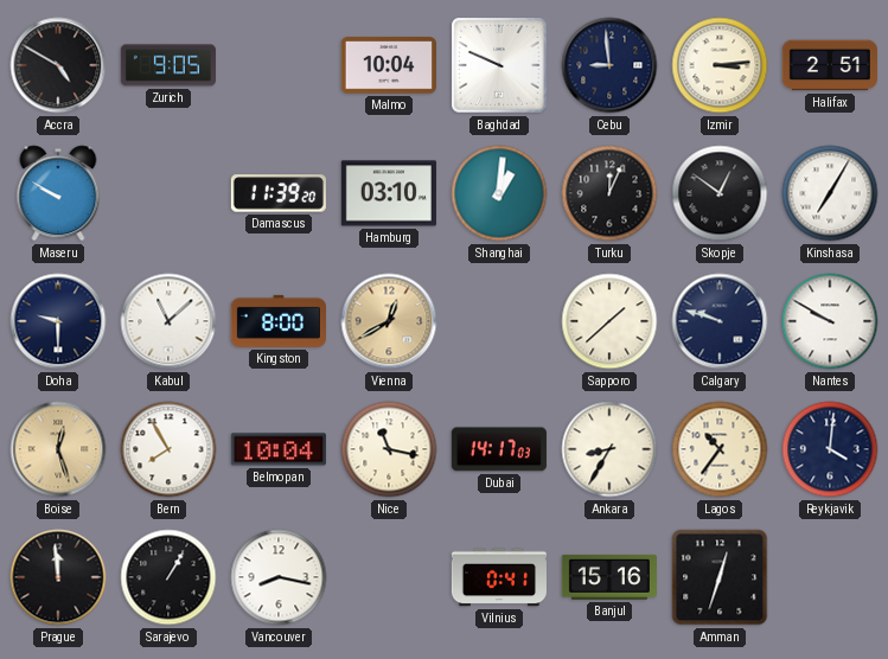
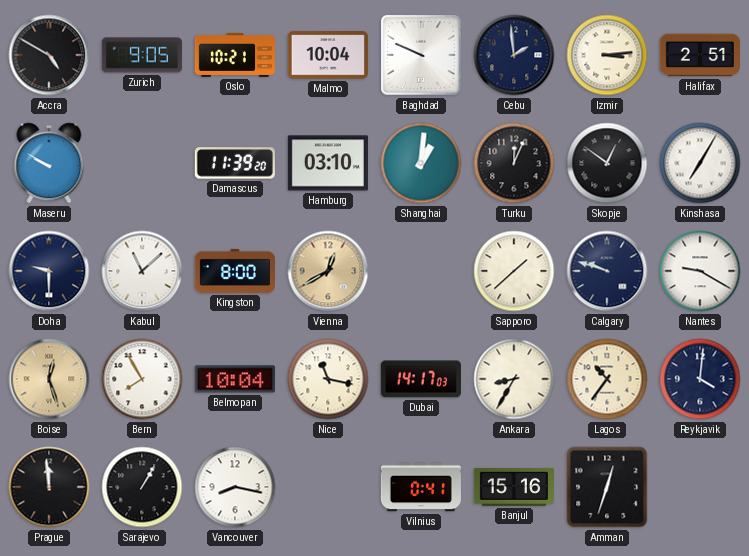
Oslo: none -> 10:21
Cebu: 8:59 -> 1:59
Nantes: 9:50 -> 9:20
